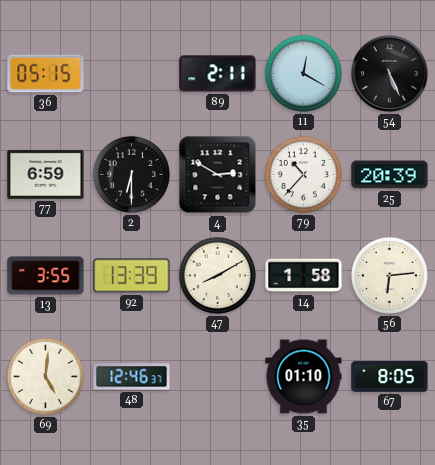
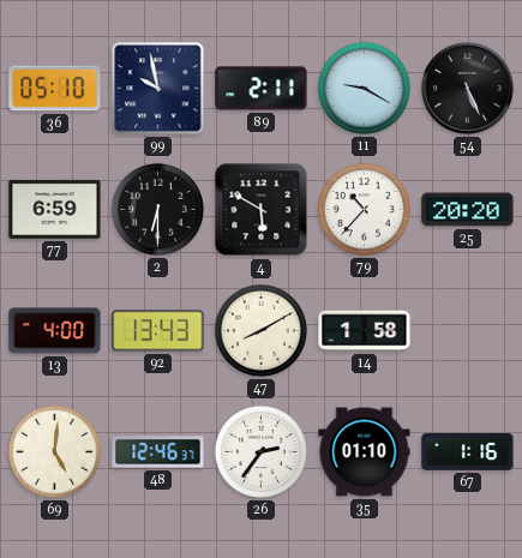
36: 05:15 -> 05:10
99: none -> 9:58
11: 12:20 -> 9:20
4: 2:50 -> 5:50
25: 20:39 -> 20:20
13: 3:55 -> 4:00
92: 13:39 -> 13:43
56: 6:14 -> none
26: none -> 2:36
67: 8:05 -> 1:16
